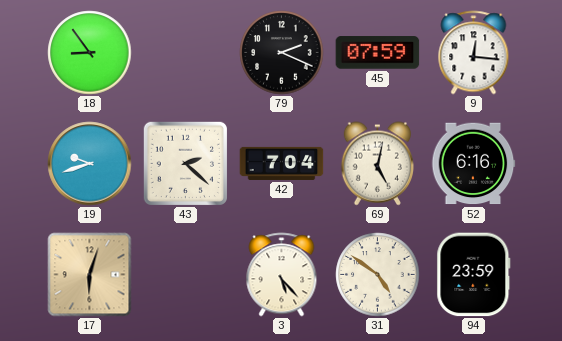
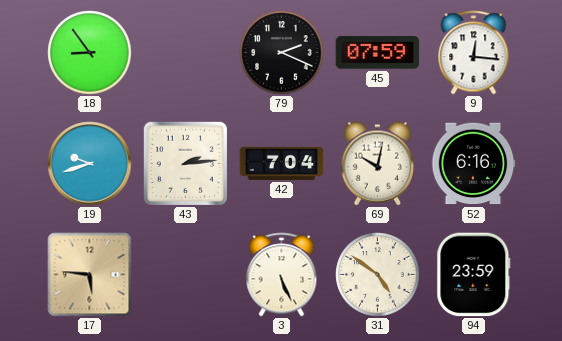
43: 2:22 -> 2:14
69: 5:02 -> 10:02
17: 6:03 -> 5:46
3: 5:23 -> 5:26
